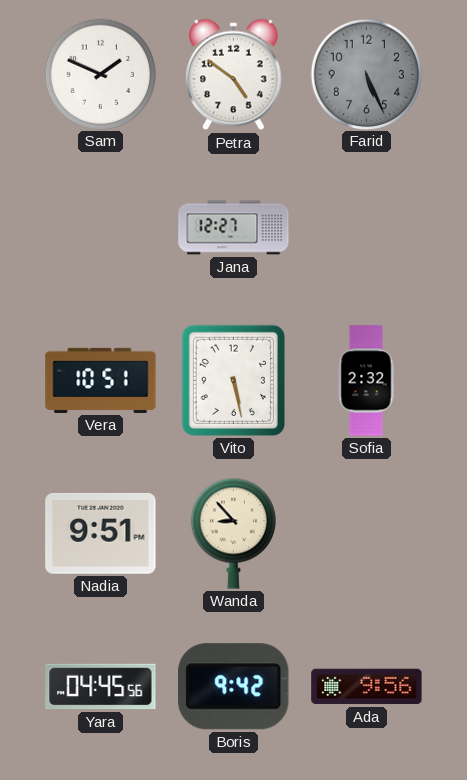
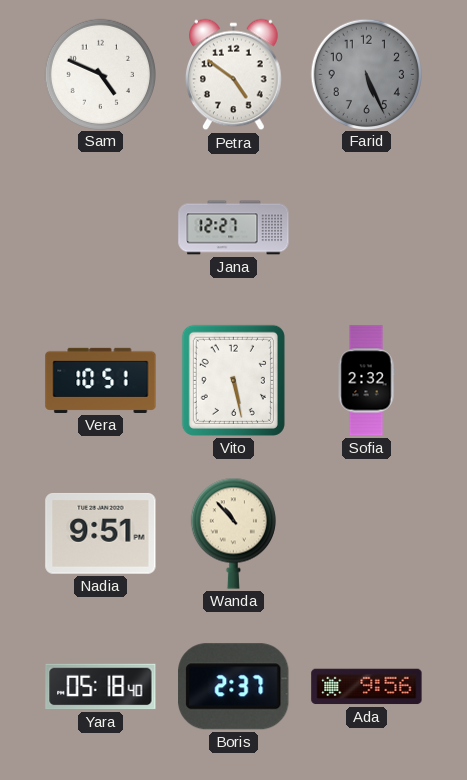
Sam: 1:49 -> 4:49
Wanda: 8:53 -> 10:53
Yara: 04:45 -> 05:18
Boris: 9:42 -> 2:37
